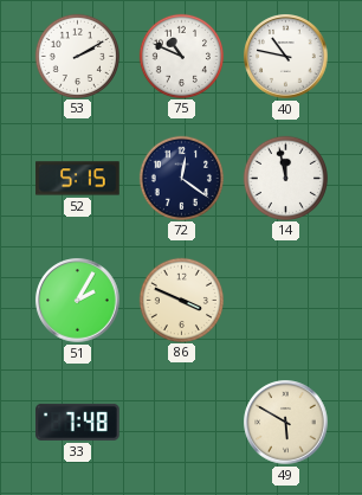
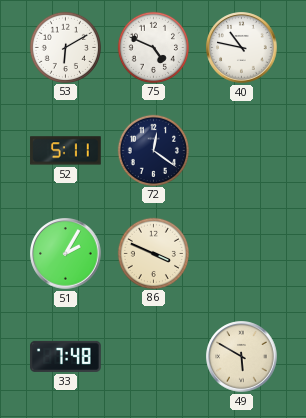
53: 2:10 -> 6:10
75: 10:49 -> 4:49
52: 5:15 -> 5:11
14: 11:58 -> none
